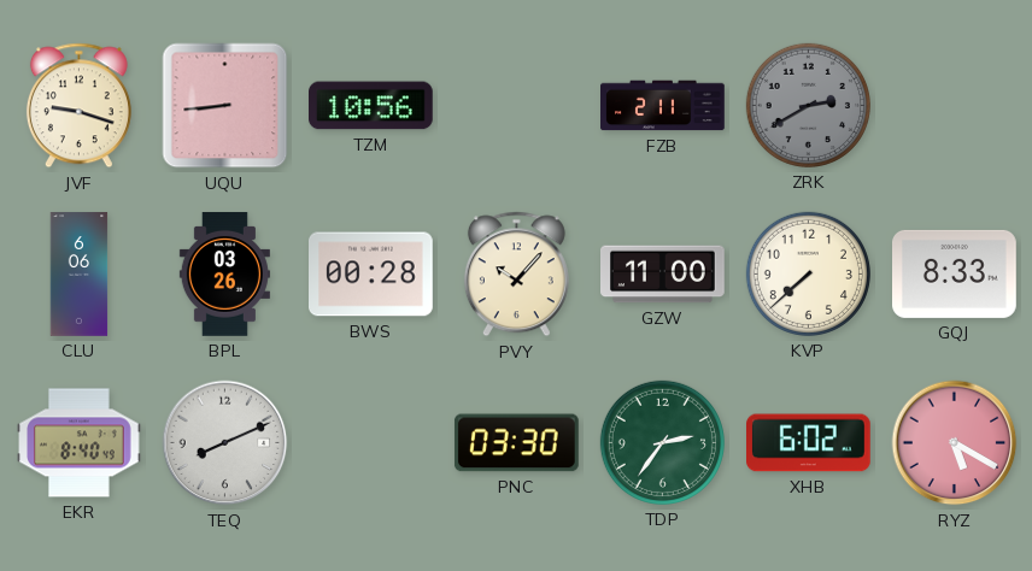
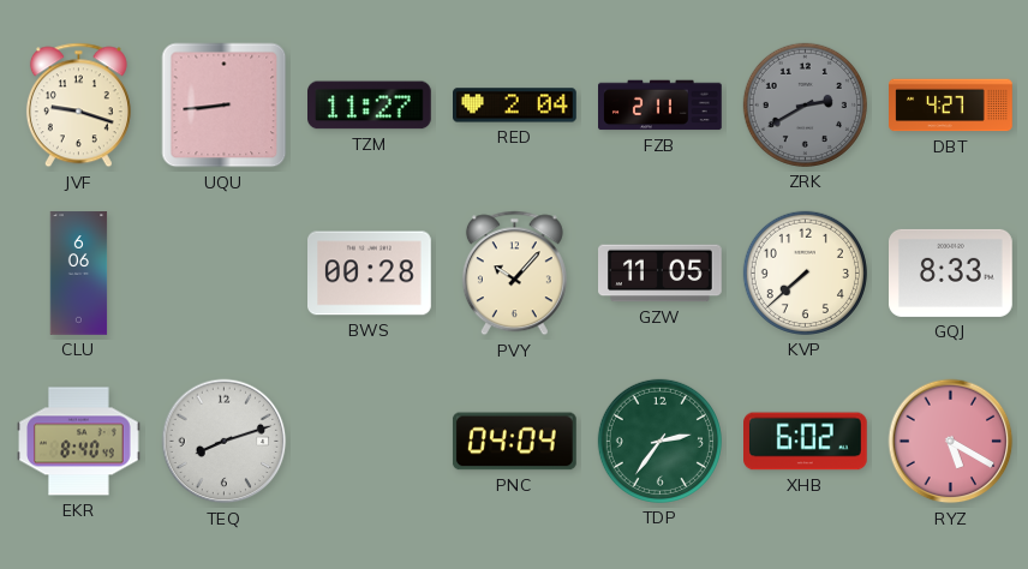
TZM: 10:56 -> 11:27
RED: none -> 2:04
DBT: none -> 4:27
BPL: 03:26 -> none
GZW: 11:00 -> 11:05
TEQ: 8:11 -> 8:12
PNC: 03:30 -> 04:04
